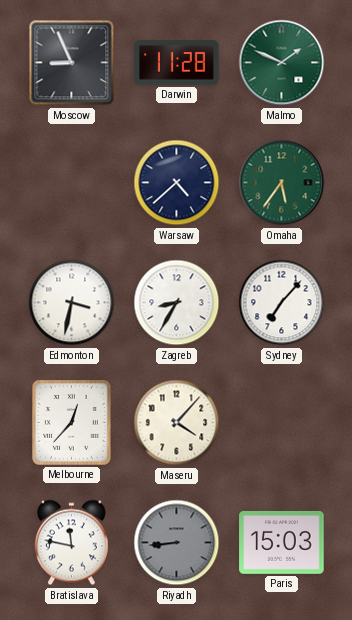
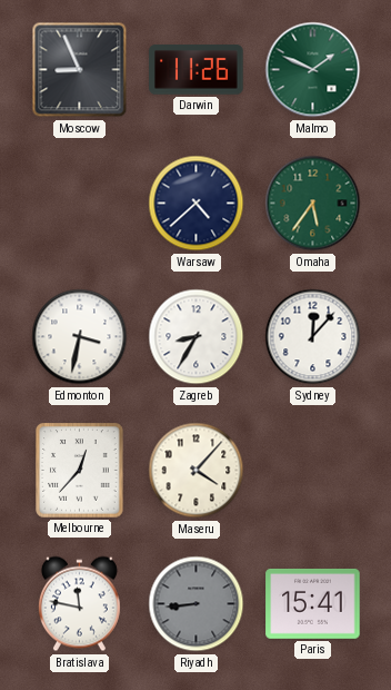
Darwin: 11:28 -> 11:26
Sydney: 7:07 -> 12:07
Paris: 15:03 -> 15:41
